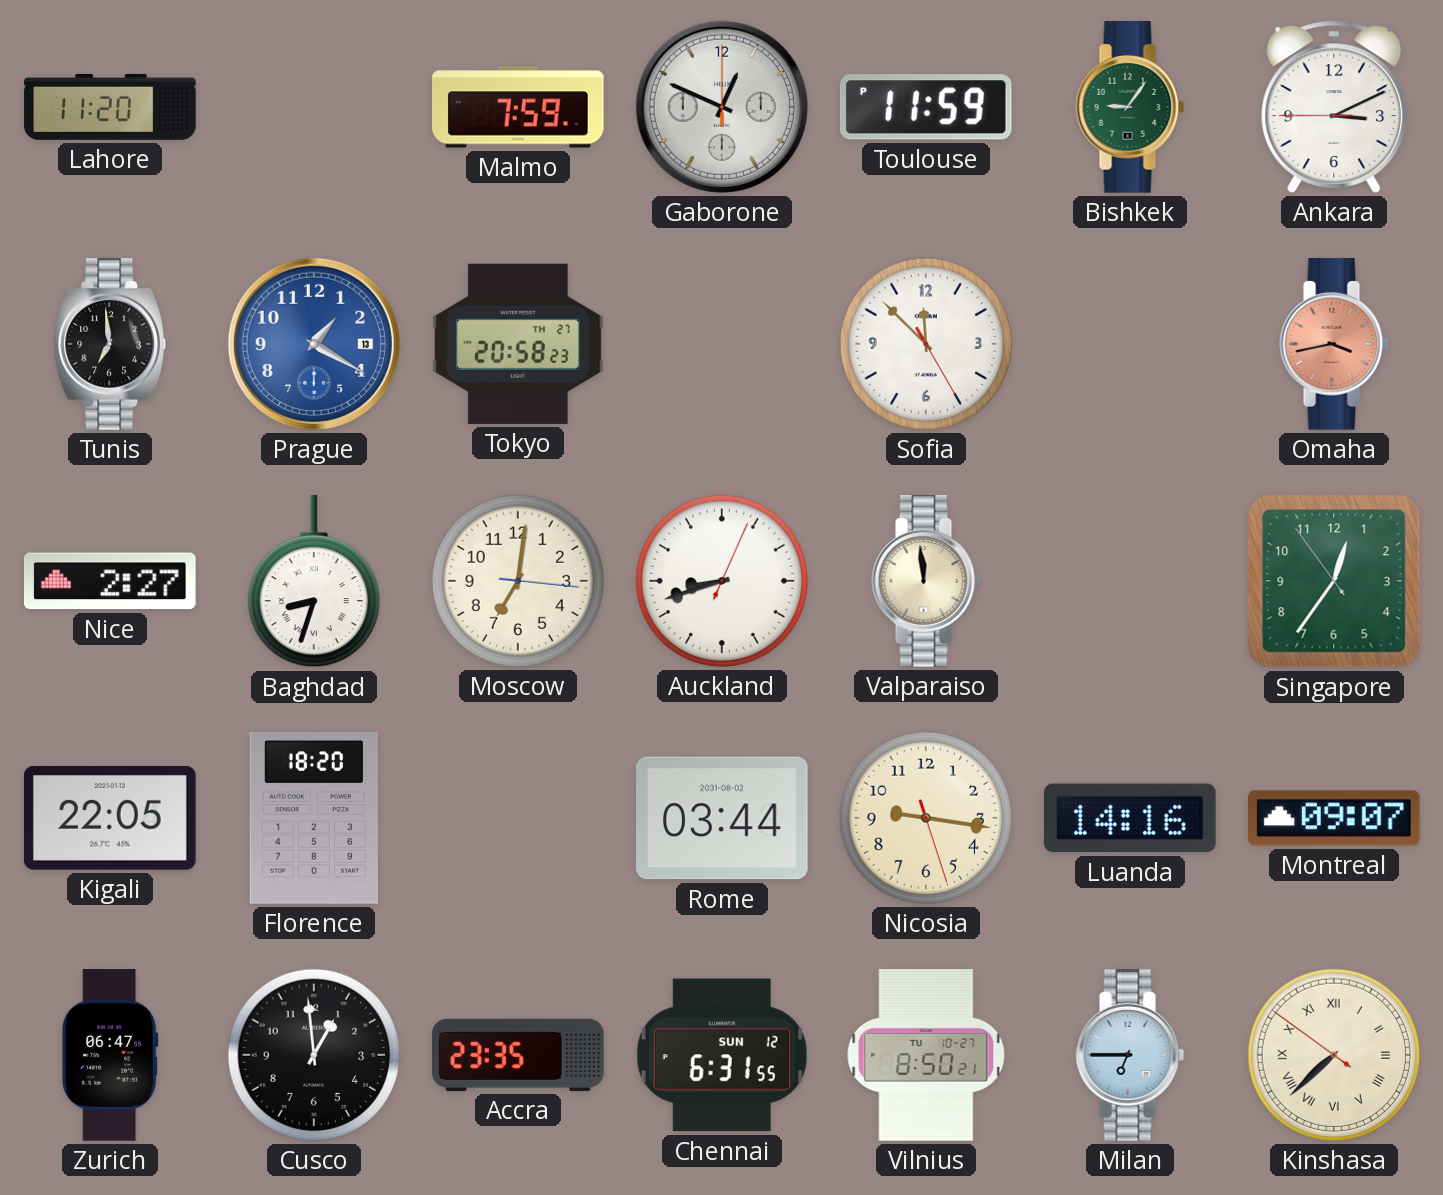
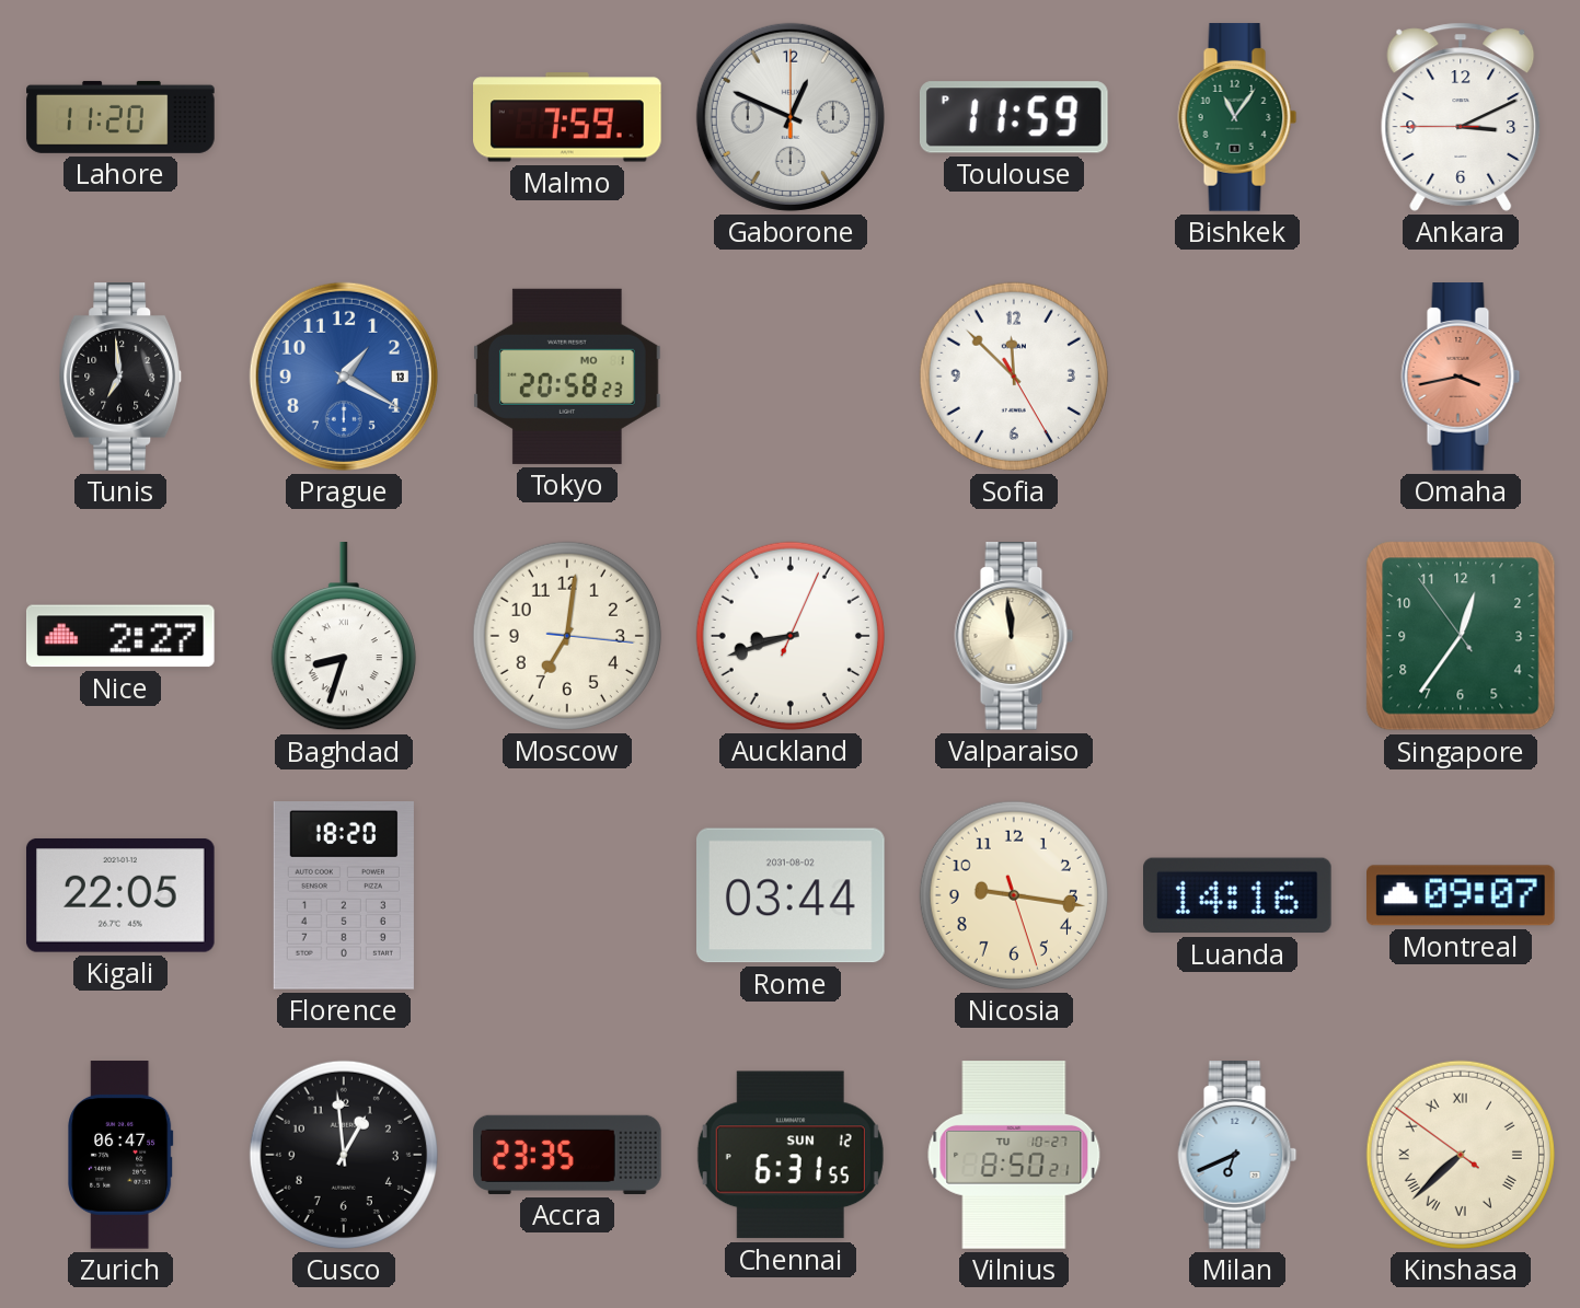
Bishkek: 9:06 -> 11:06
Tokyo date: TH 27 -> MO 1
Milan: 6:45 -> 6:41
